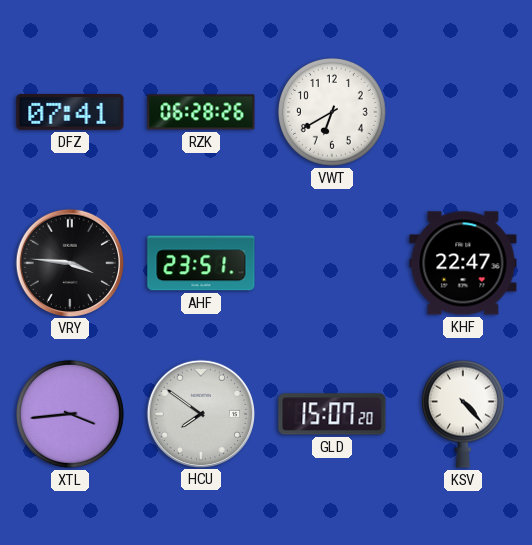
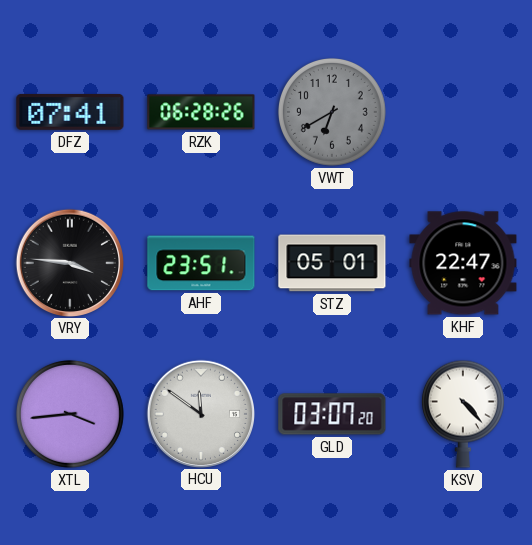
VWT dial: white -> grey
STZ: none -> 05:01
HCU: 7:51 -> 11:51
GLD: 15:07 -> 03:07
